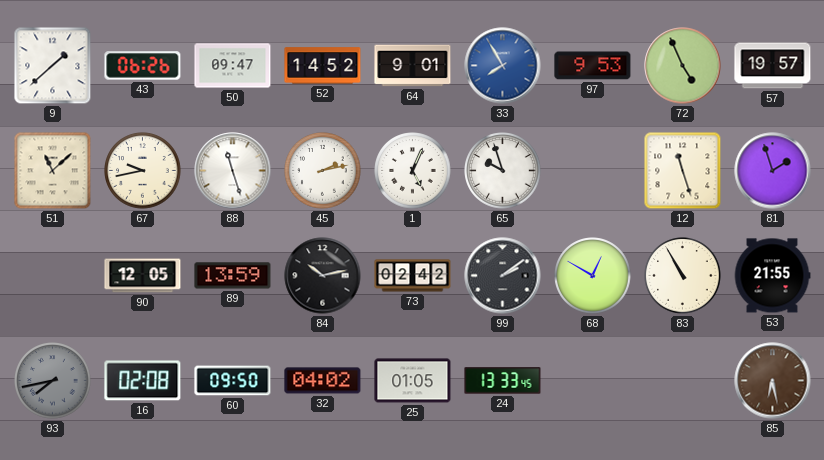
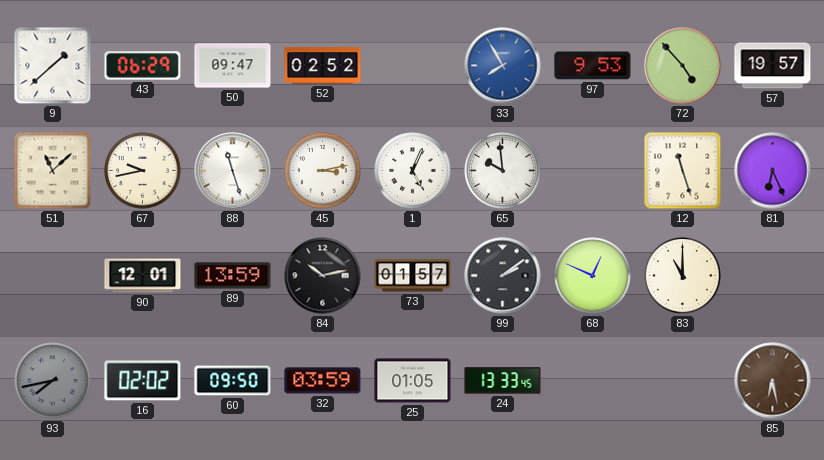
43: 06:26 -> 06:29
52: 14:52 -> 02:52
64: 9:01 -> none
72: 4:56 -> 4:53
45: 2:13 -> 3:13
65: 9:57 -> 9:59
81: 1:57 -> 6:26
90: 12:05 -> 12:01
73: 02:42 -> 01:57
68: 12:50 -> 12:49
83: 10:55 -> 11:00
53: 21:55 -> none
16: 02:08 -> 02:02
32: 04:02 -> 03:59
